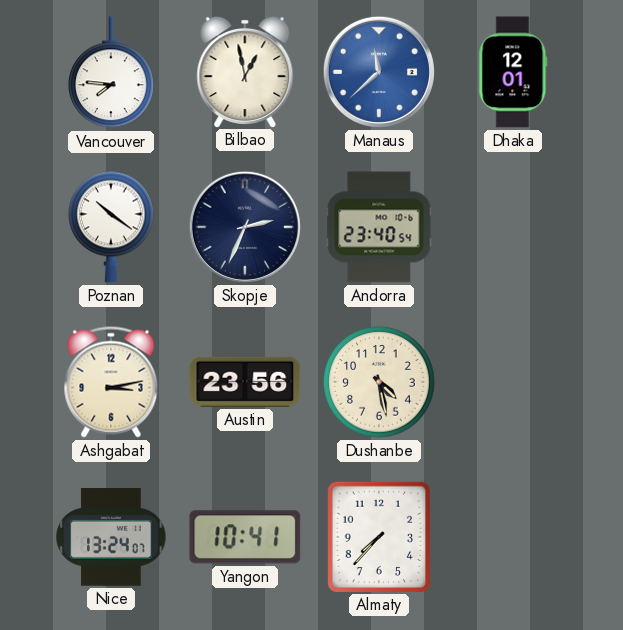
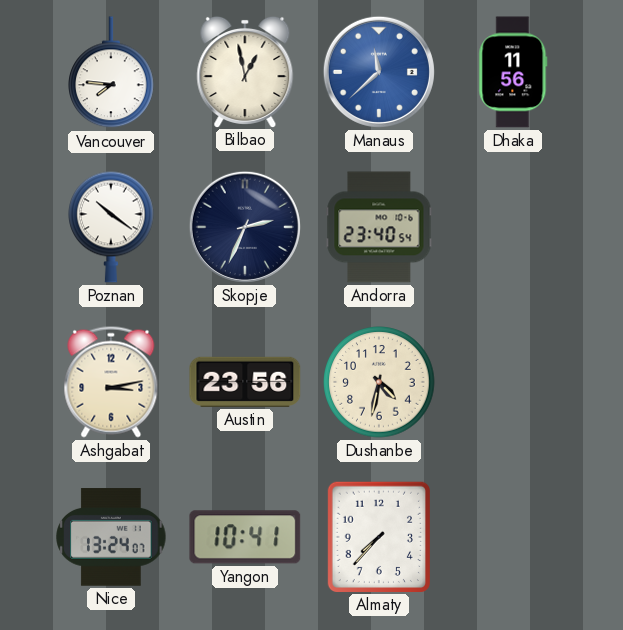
Dhaka: 12:01 -> 11:56
Dushanbe: 4:28 -> 4:32
